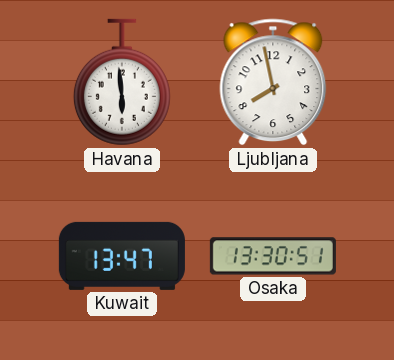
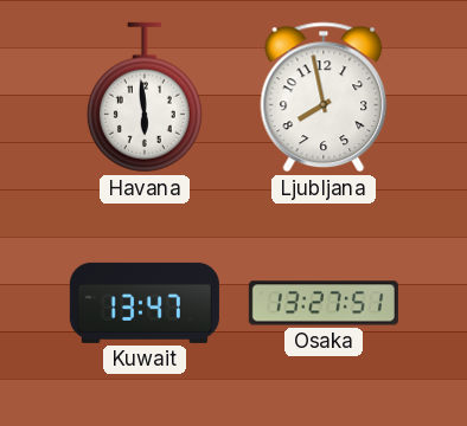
Osaka: 13:30 -> 13:27
